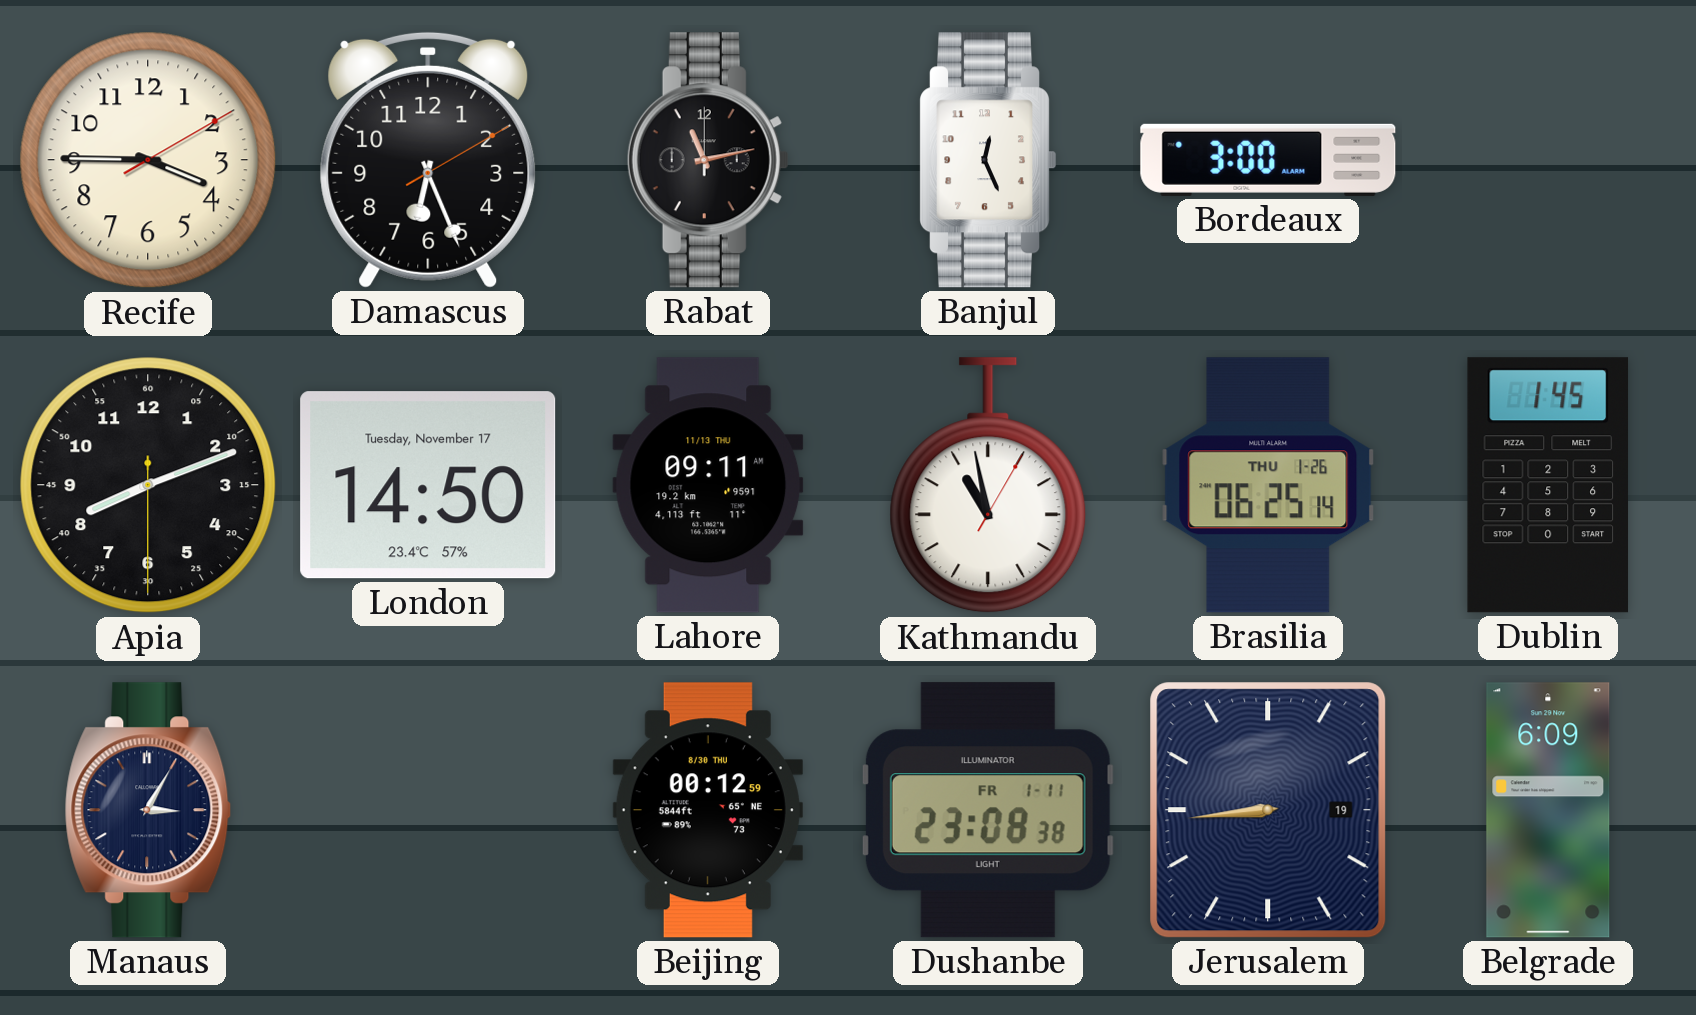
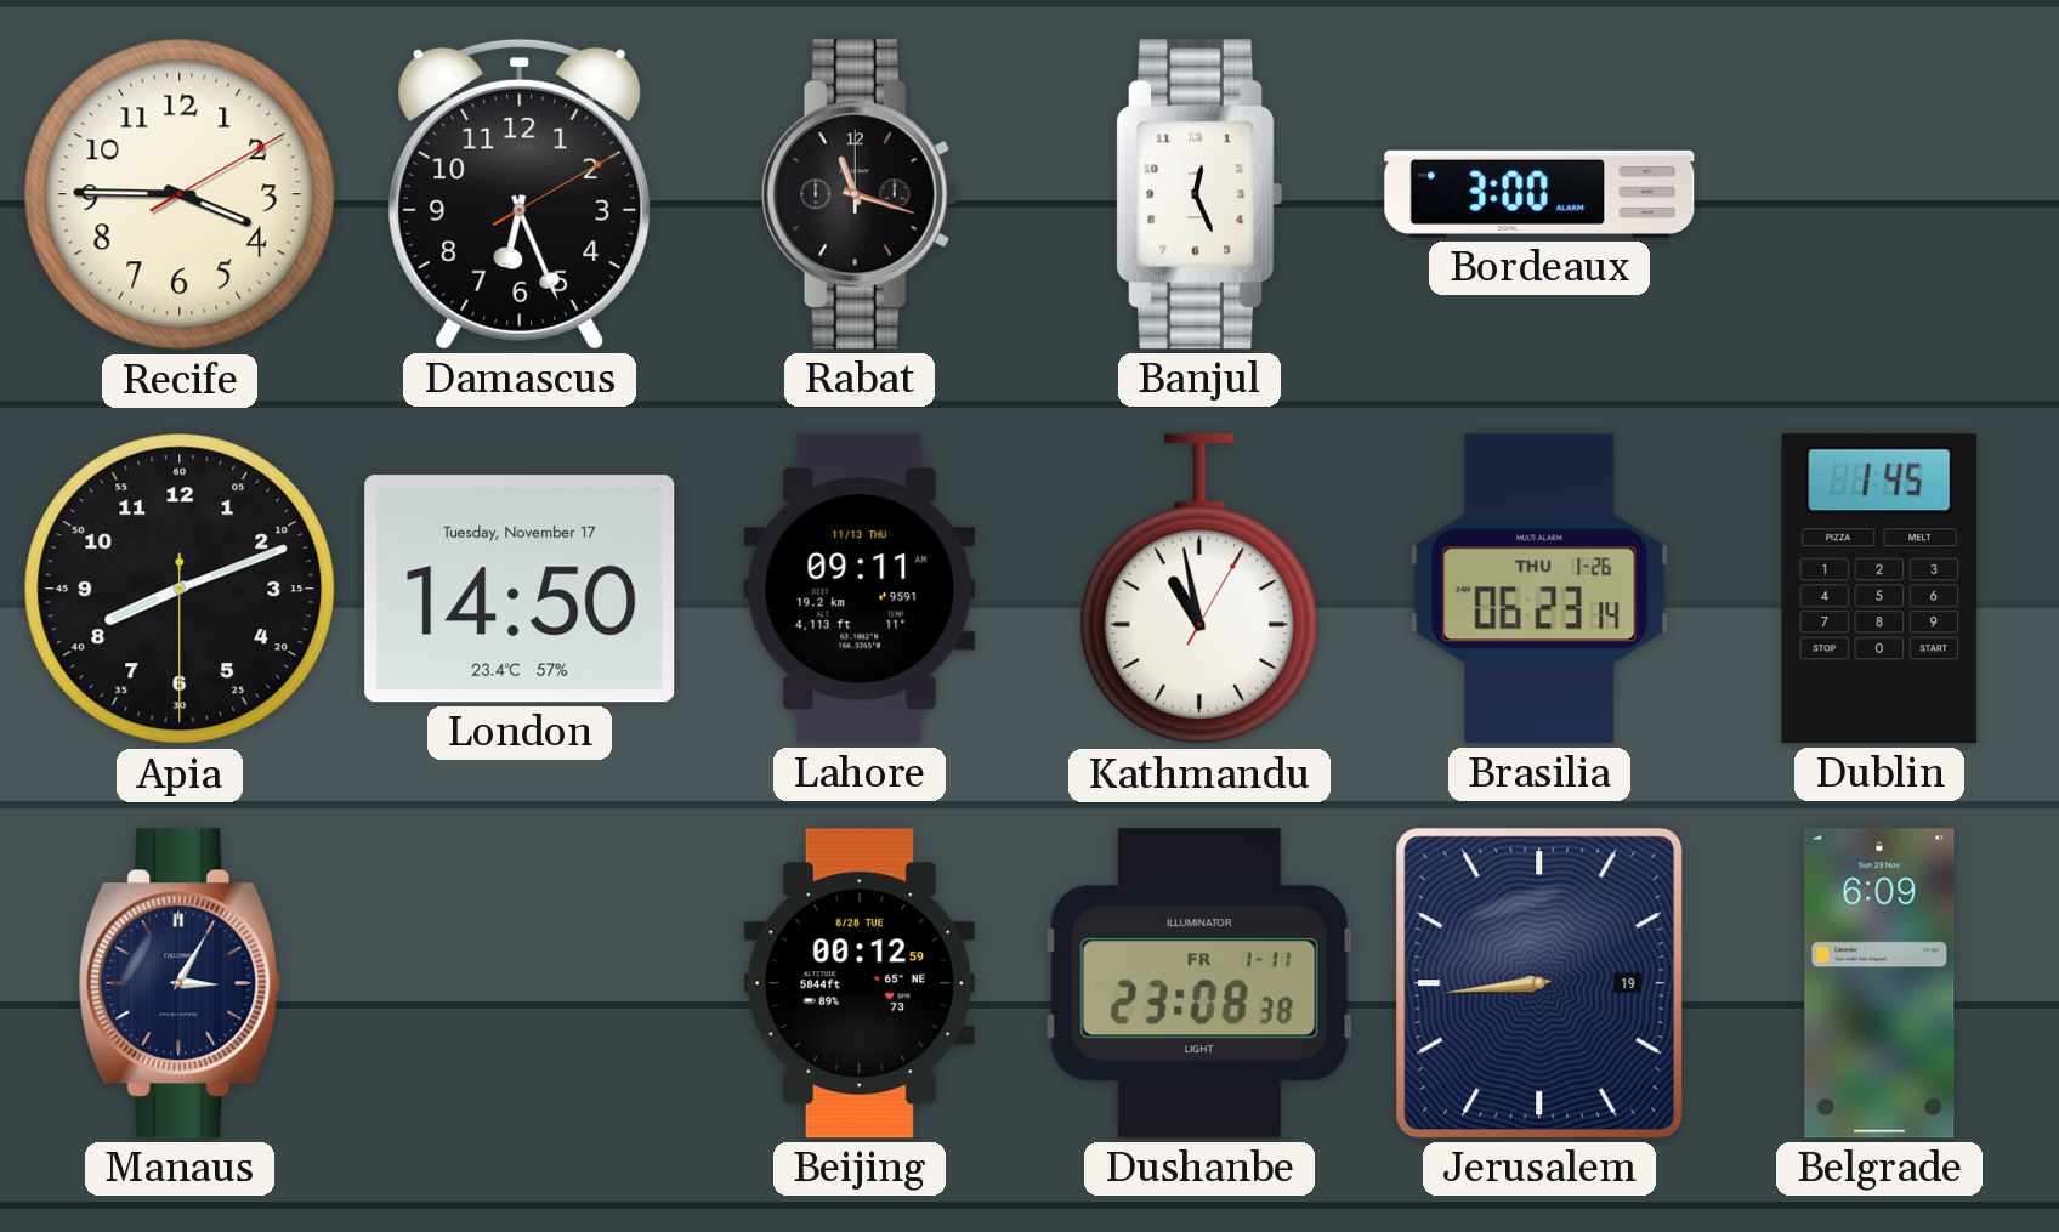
Rabat: 11:13 -> 11:18
Brasilia: 06:25 -> 06:23
Beijing date: 8/30 THU -> 8/28 TUE
